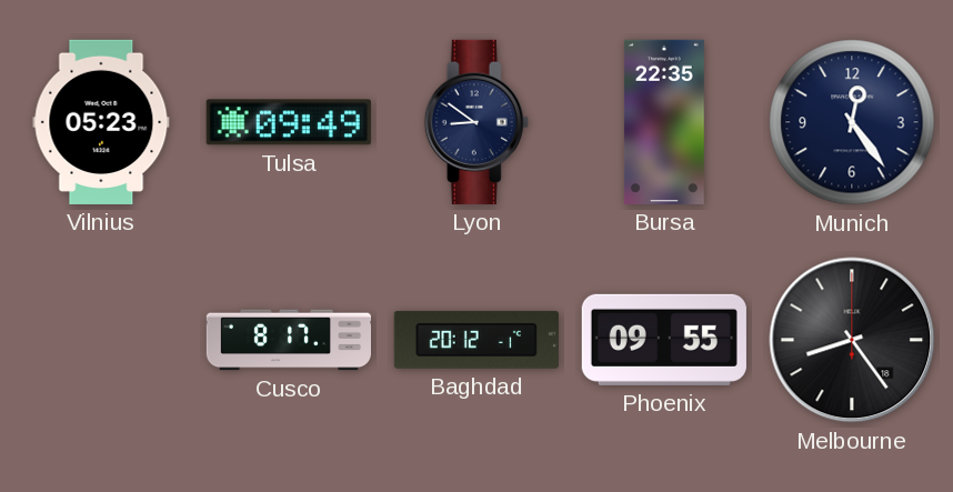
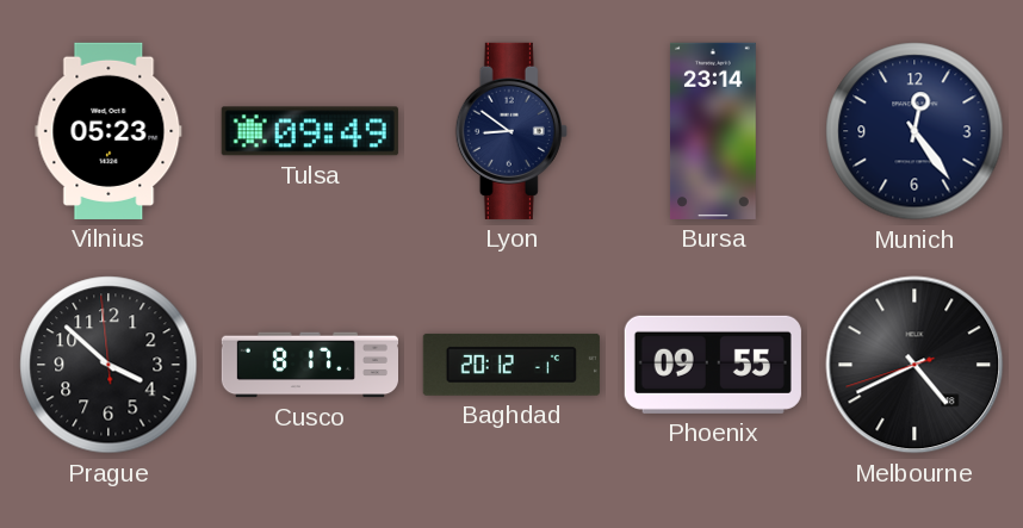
Bursa: 22:35 -> 23:14
Prague: none -> 3:51
Melbourne: 8:24 -> 4:40
